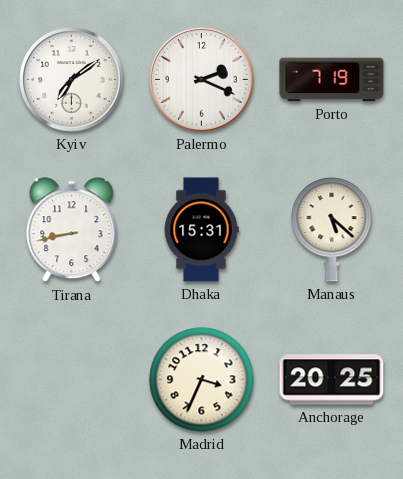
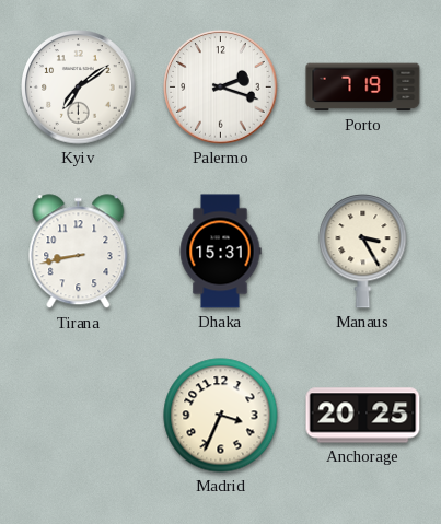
Palermo: 2:19 -> 2:18
Manaus: 5:22 -> 3:25
